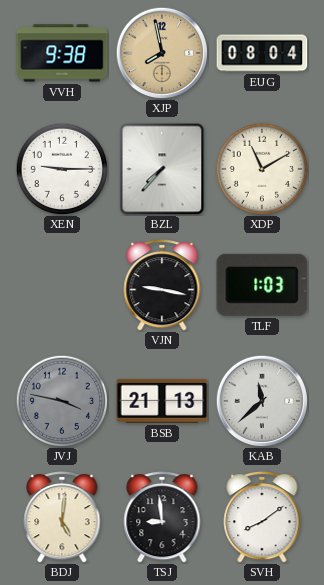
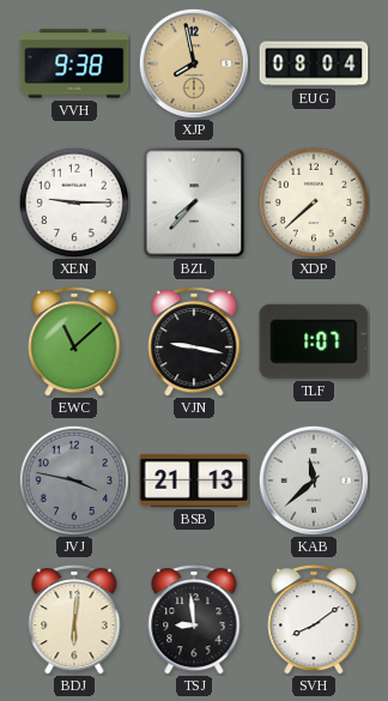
XDP: 11:10 -> 7:38
EWC: none -> 11:08
TLF: 1:03 -> 1:07
BDJ: 5:01 -> 6:01
